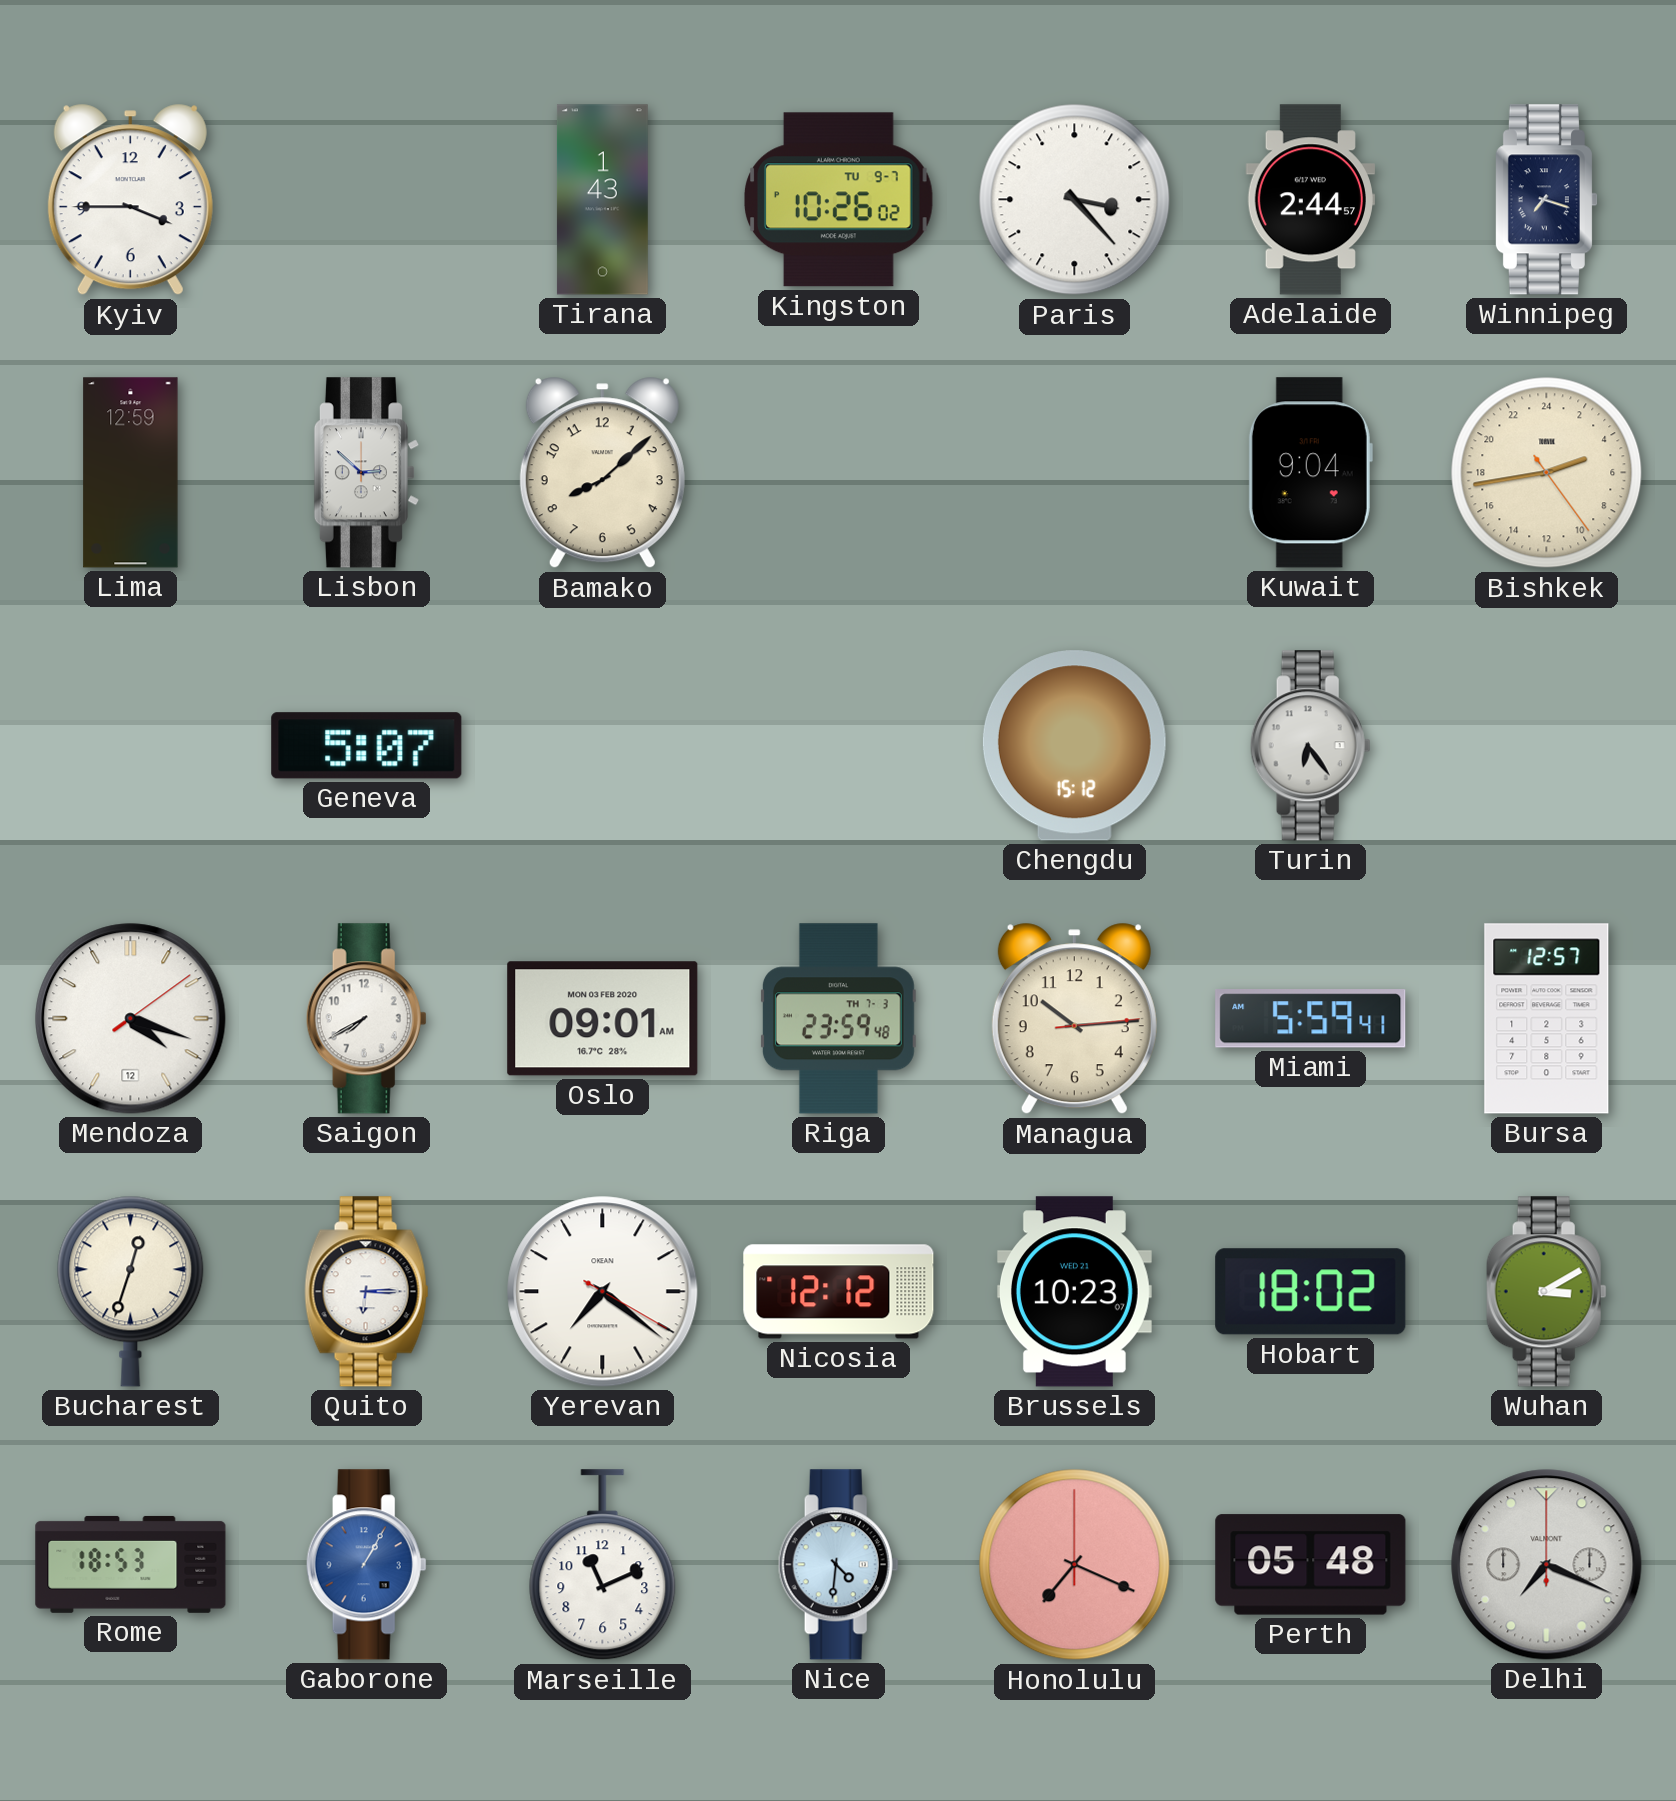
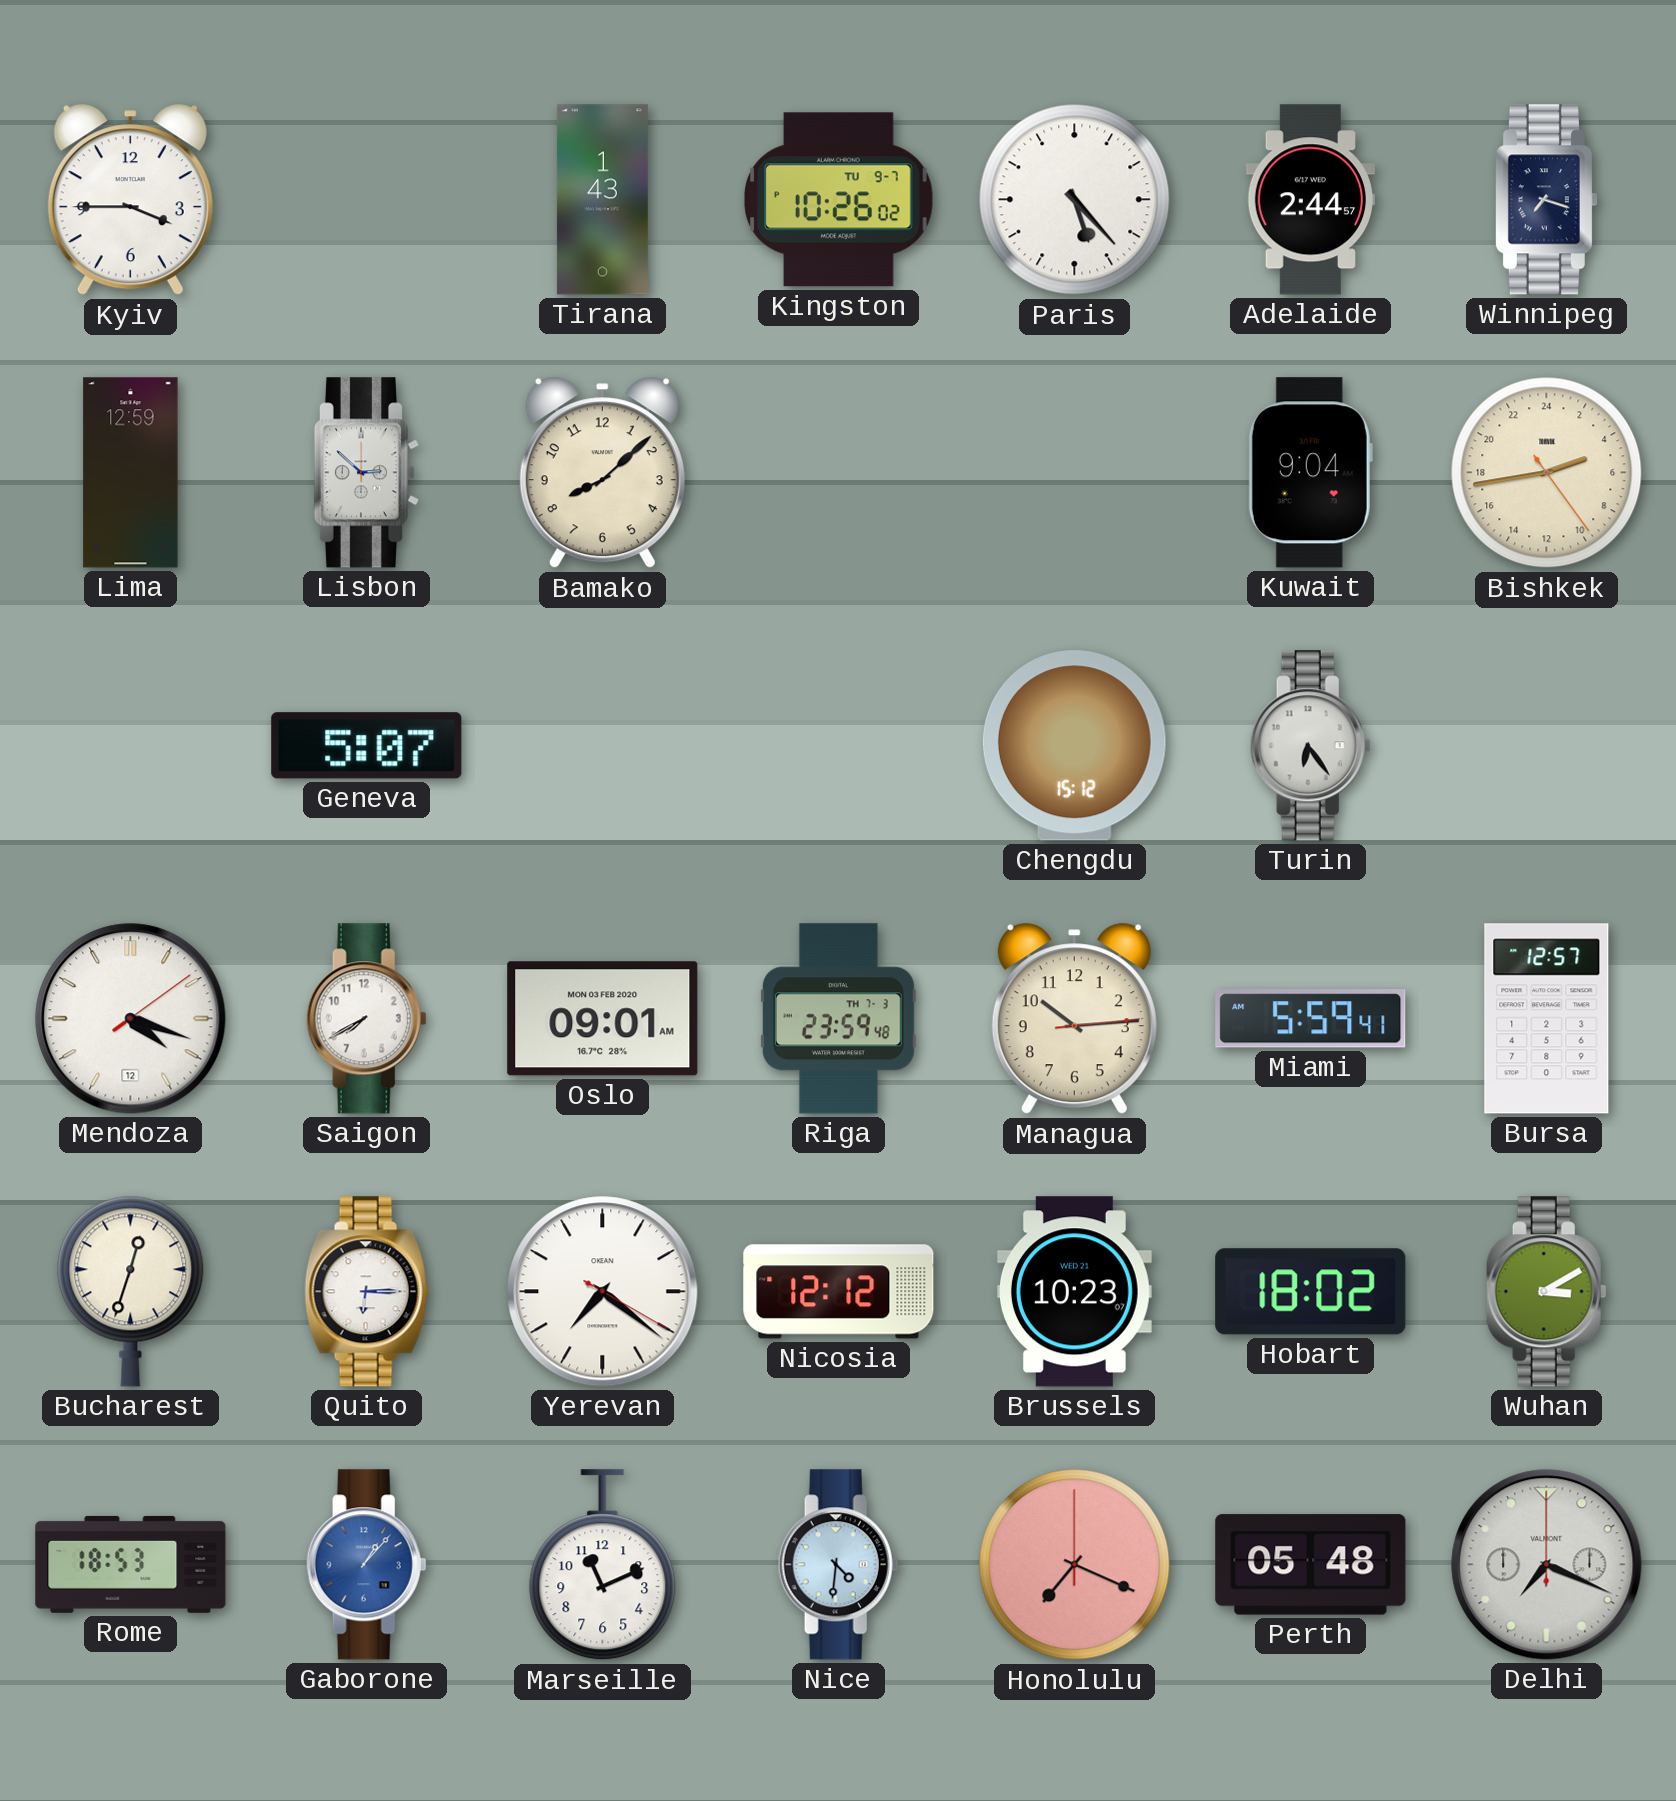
Paris: 3:23 -> 5:23
Gaborone: 1:05 -> 1:07
